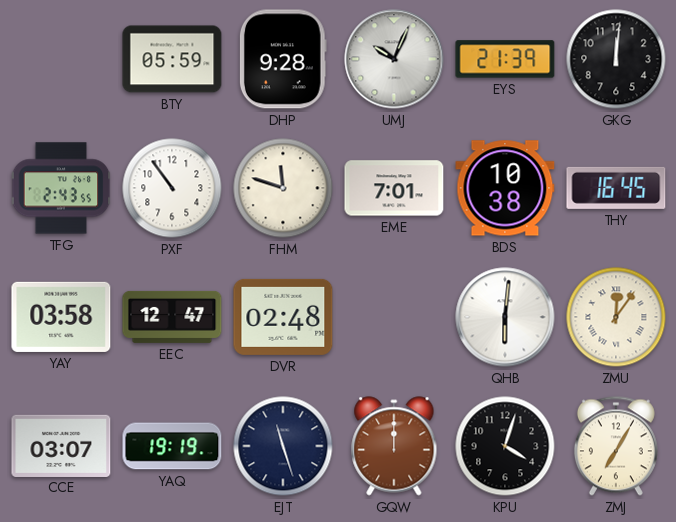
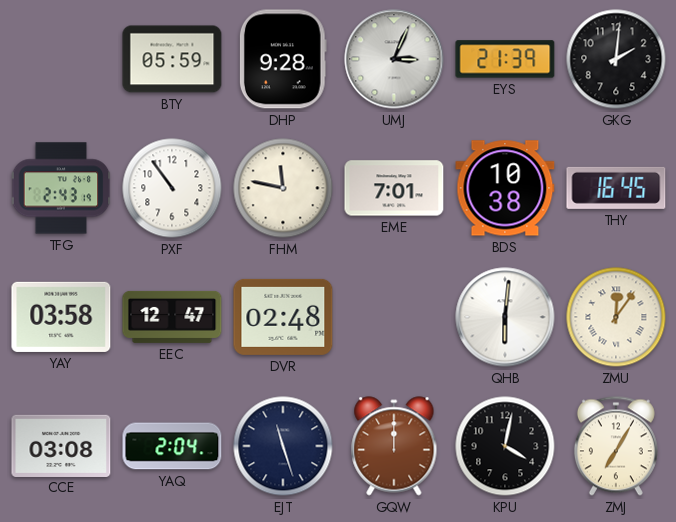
UMJ: 10:04 -> 3:04
GKG: 12:01 -> 2:01
TFG: 2:43:55 -> 2:43:19
FHM: 11:48 -> 11:47
CCE: 03:07 -> 03:08
YAQ: 19:19 -> 2:04
KPU: 4:03 -> 4:02
